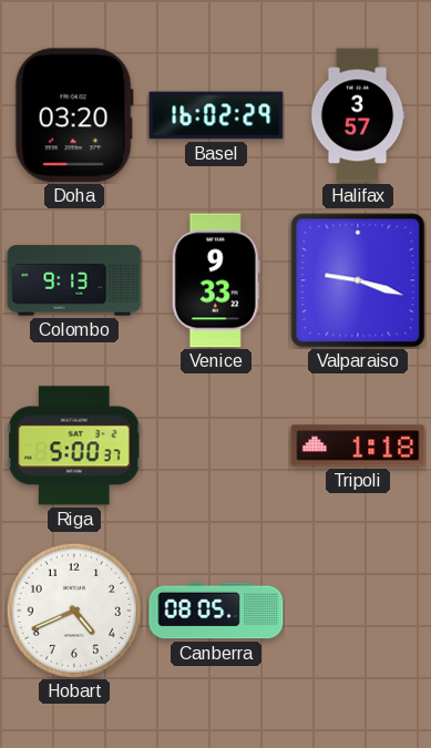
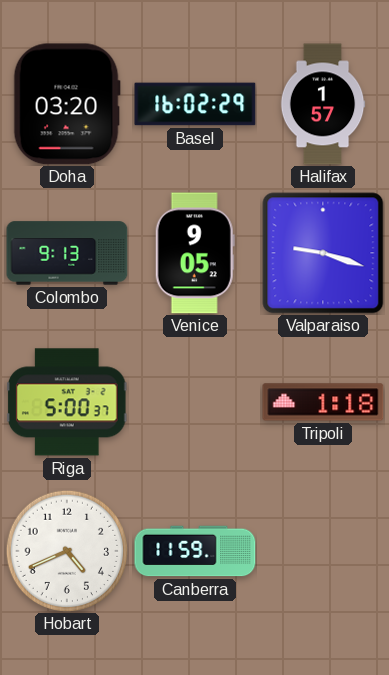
Halifax: 3:57 -> 1:57
Venice: 9:33 -> 9:05
Canberra: 08:05 -> 11:59
